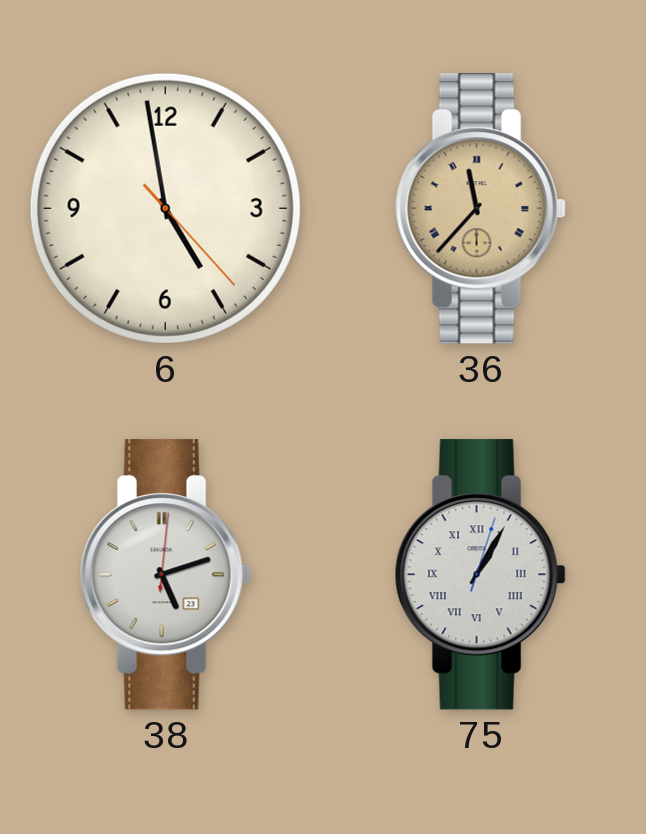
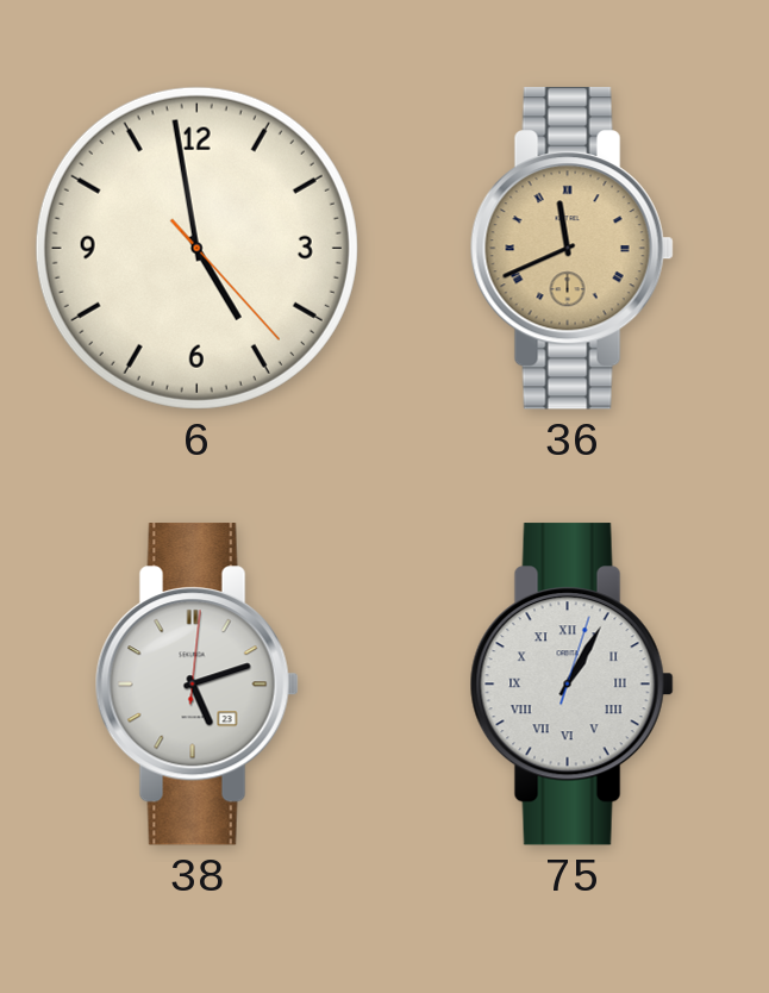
36: 11:37 -> 11:41
